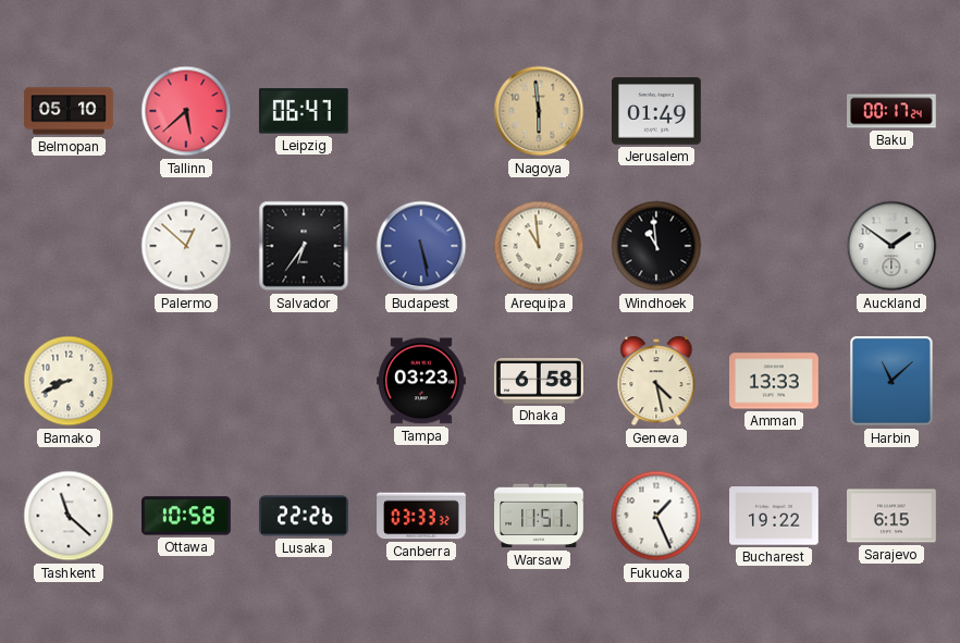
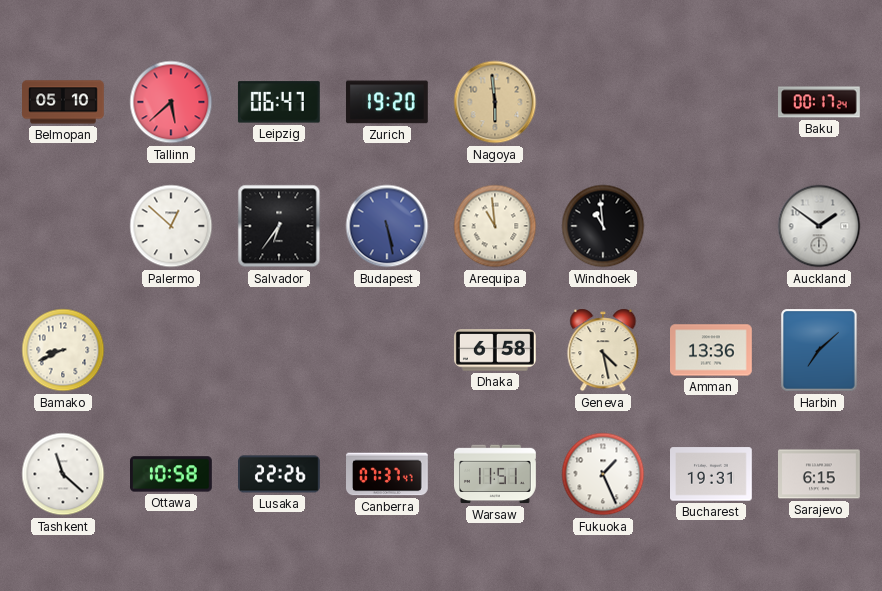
Zurich: none -> 19:20
Jerusalem: 01:49 -> none
Tampa: 03:23 -> none
Amman: 13:33 -> 13:36
Harbin: 11:08 -> 7:08
Canberra: 03:33 -> 07:37
Bucharest: 19:22 -> 19:31
